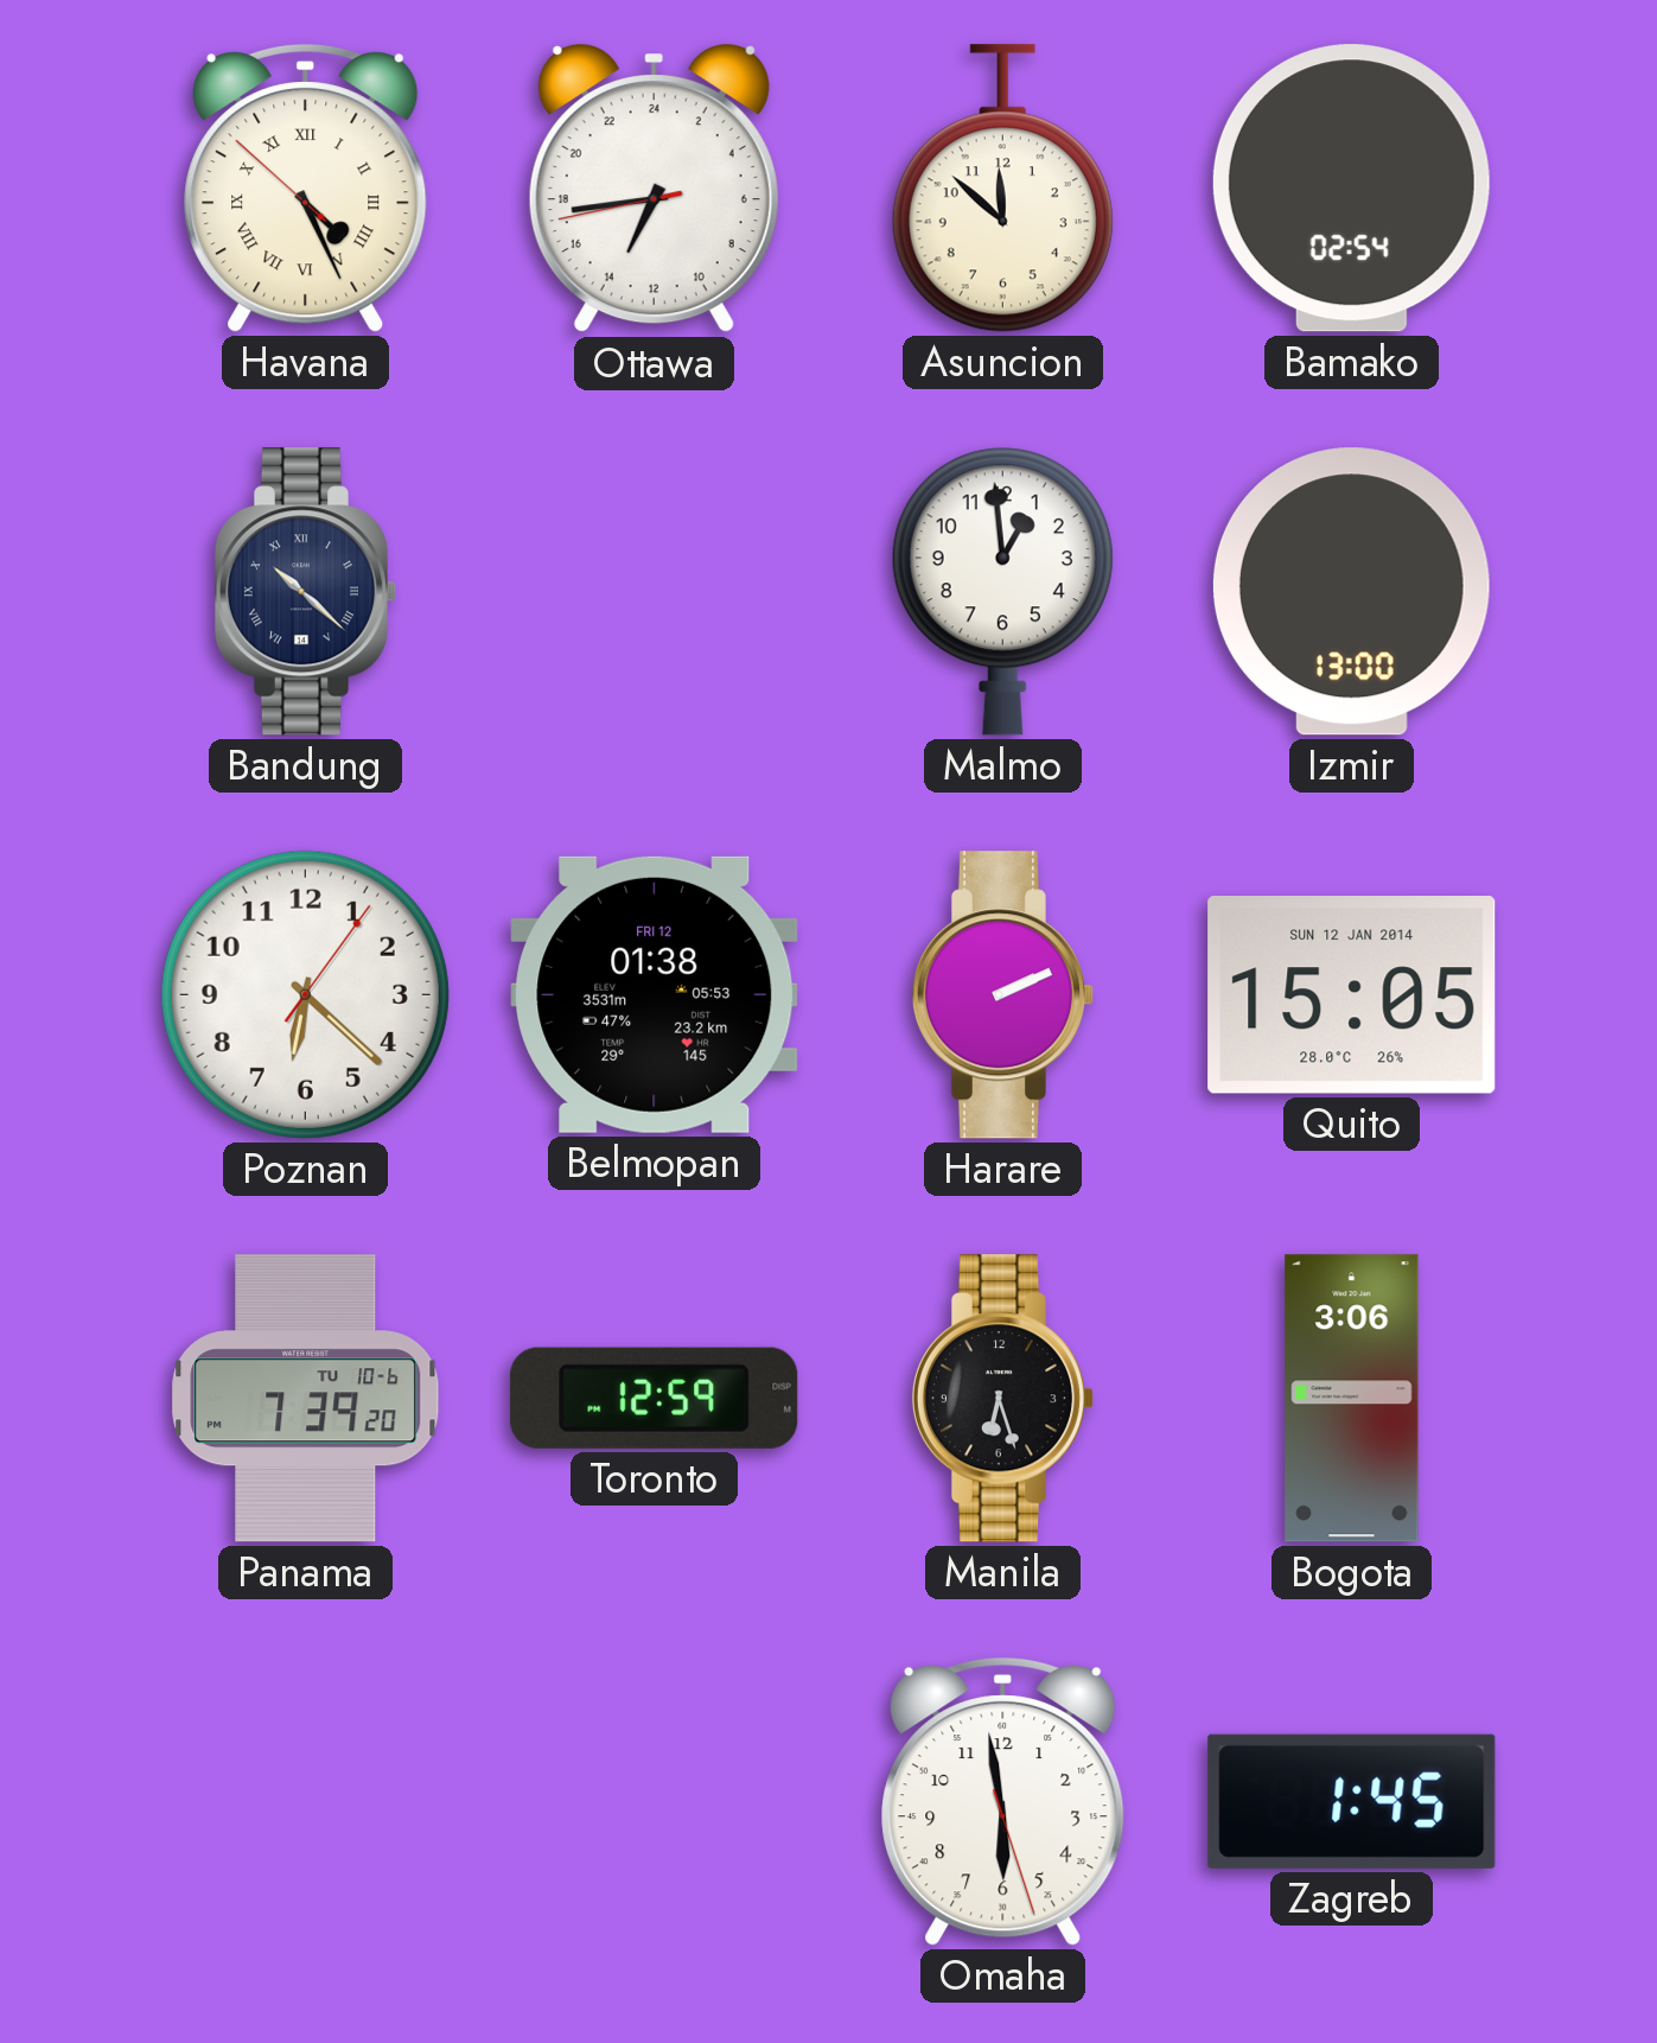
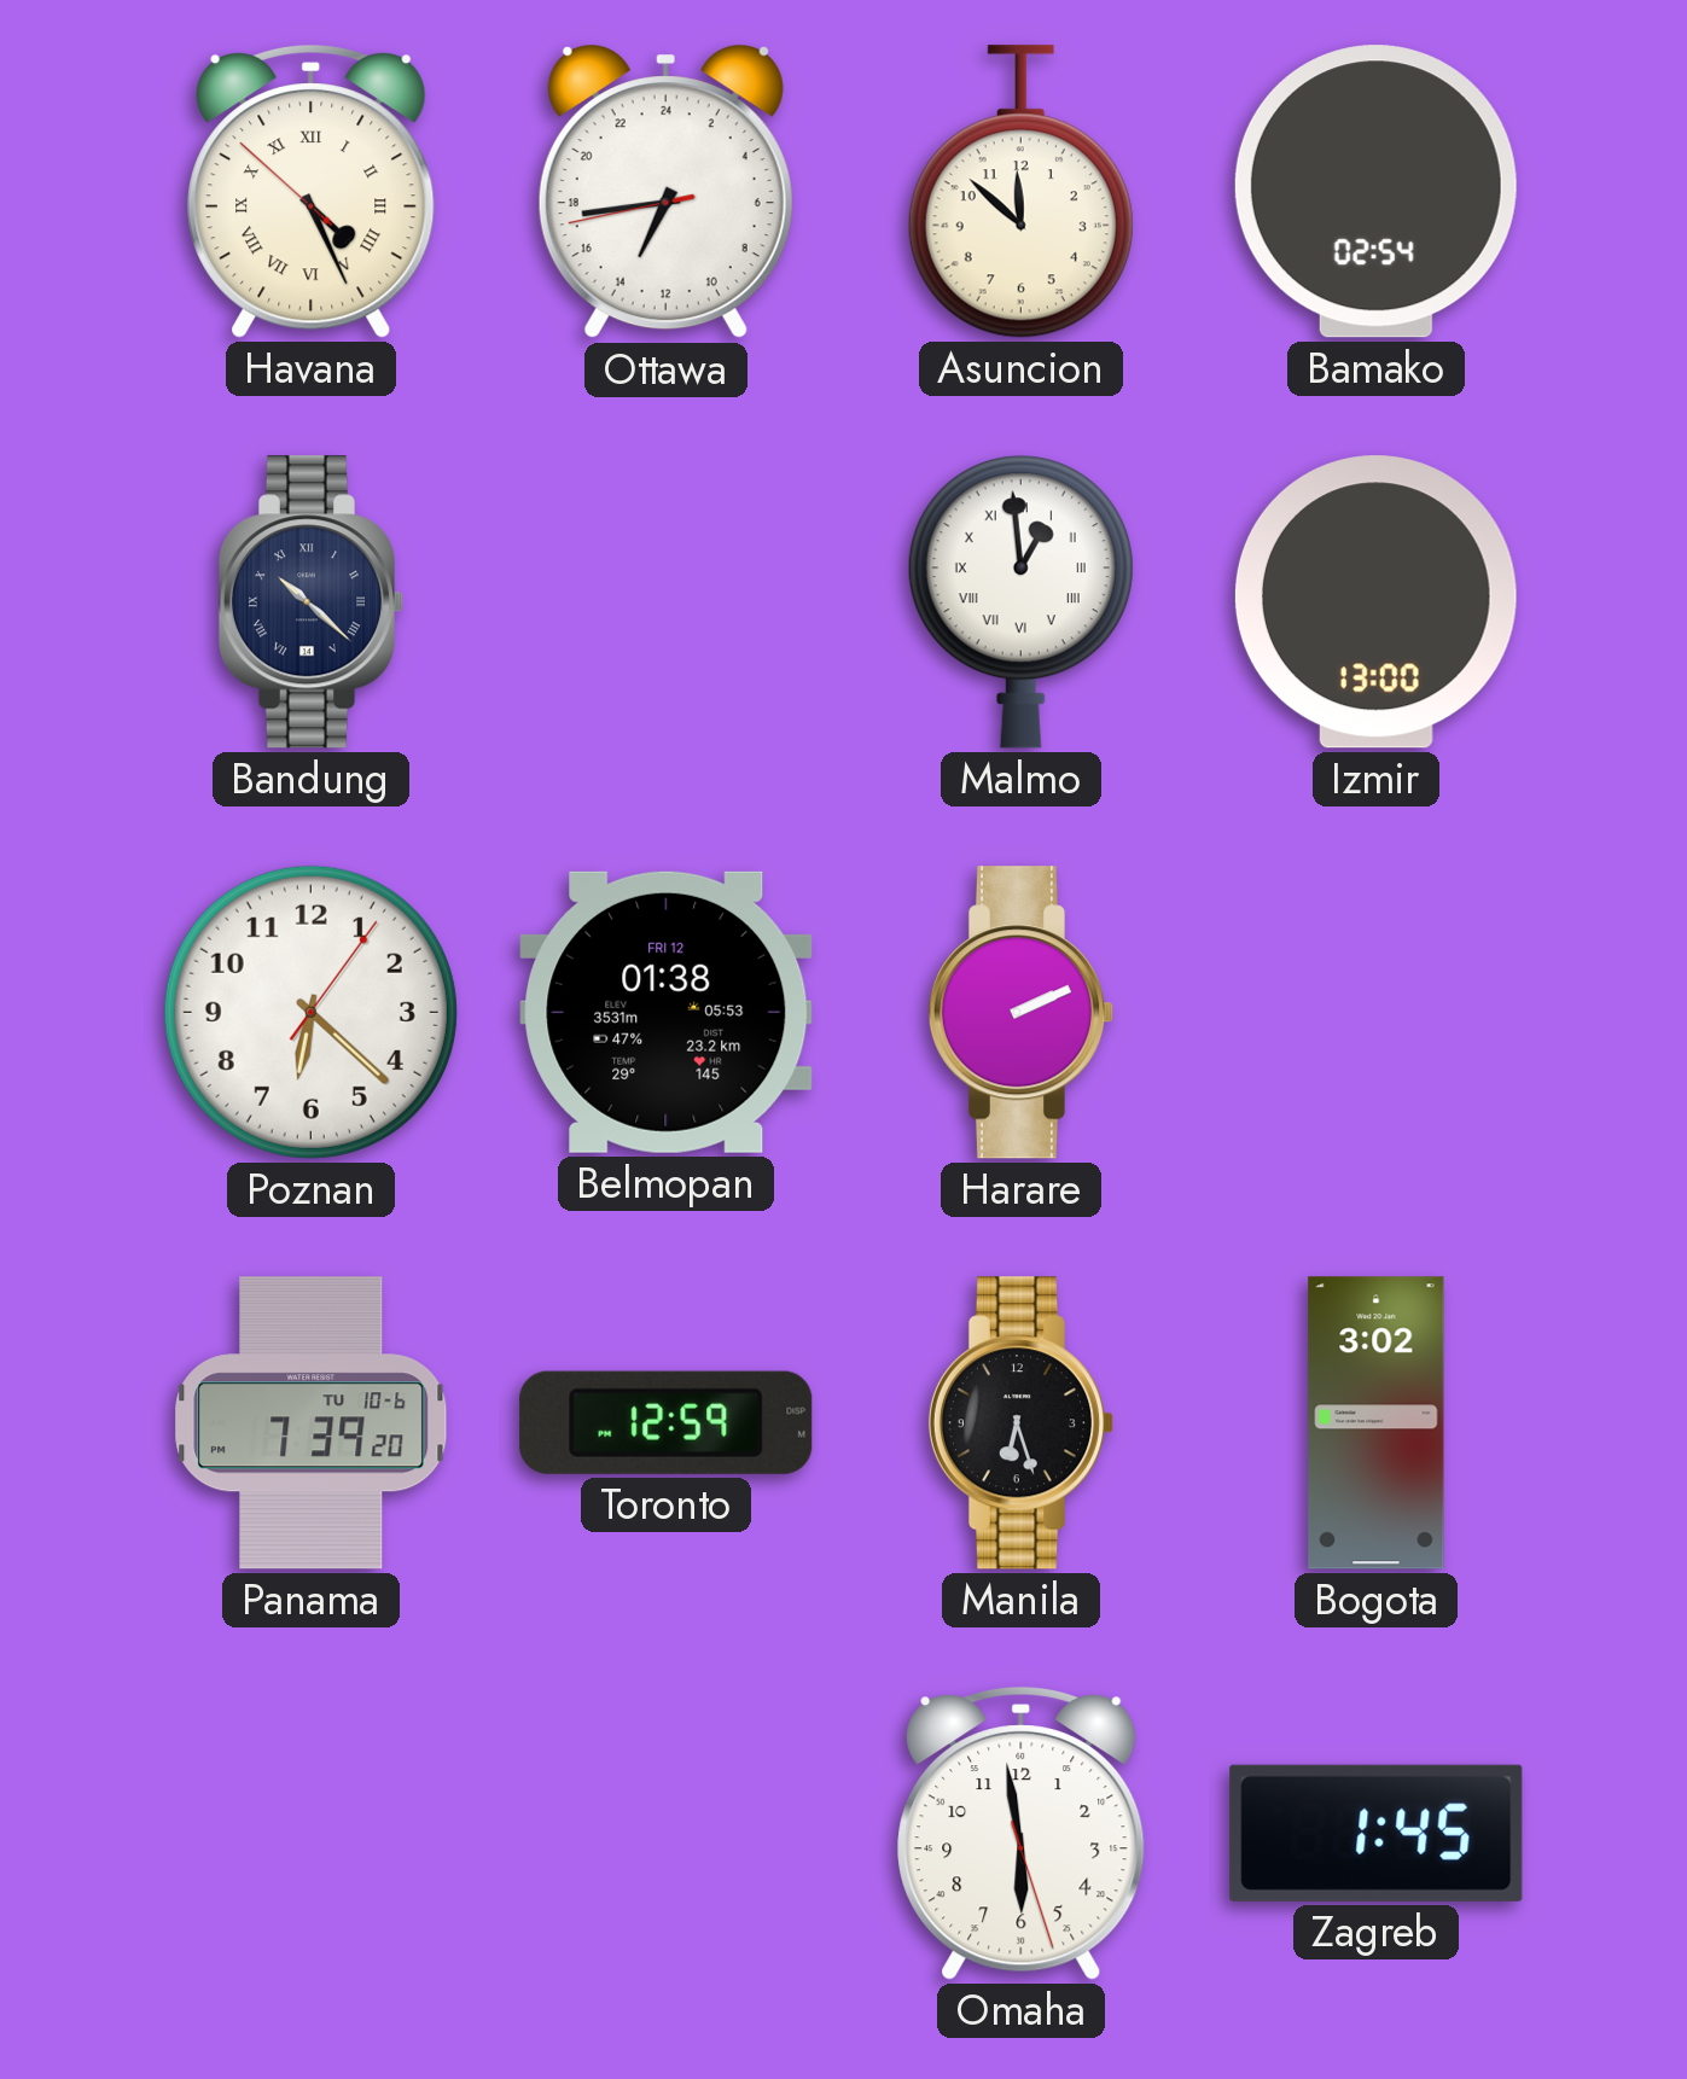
Malmo numerals: Arabic -> Roman
Quito: 15:05 -> none
Bogota: 3:06 -> 3:02
